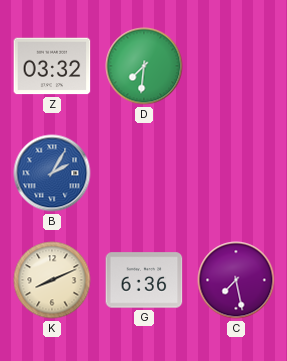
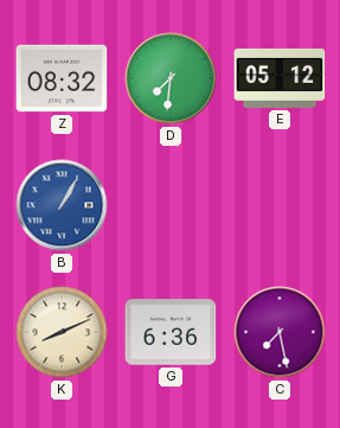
Z: 03:32 -> 08:32
E: none -> 05:12
B: 2:05 -> 1:05
